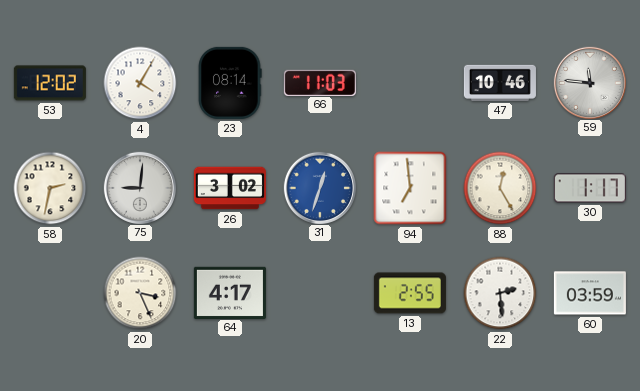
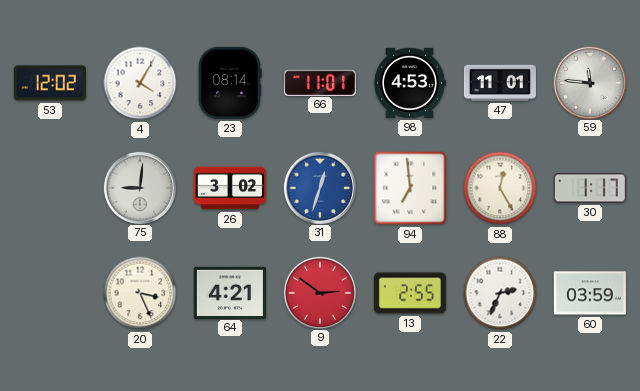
66: 11:03 -> 11:01
98: none -> 4:53
47: 10:46 -> 11:01
58: 2:32 -> none
64: 4:17 -> 4:21
9: none -> 2:51
22: 2:29 -> 2:34
